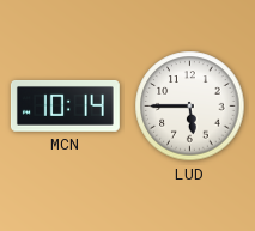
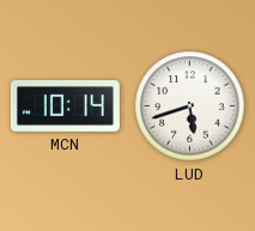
LUD: 5:45 -> 5:42
